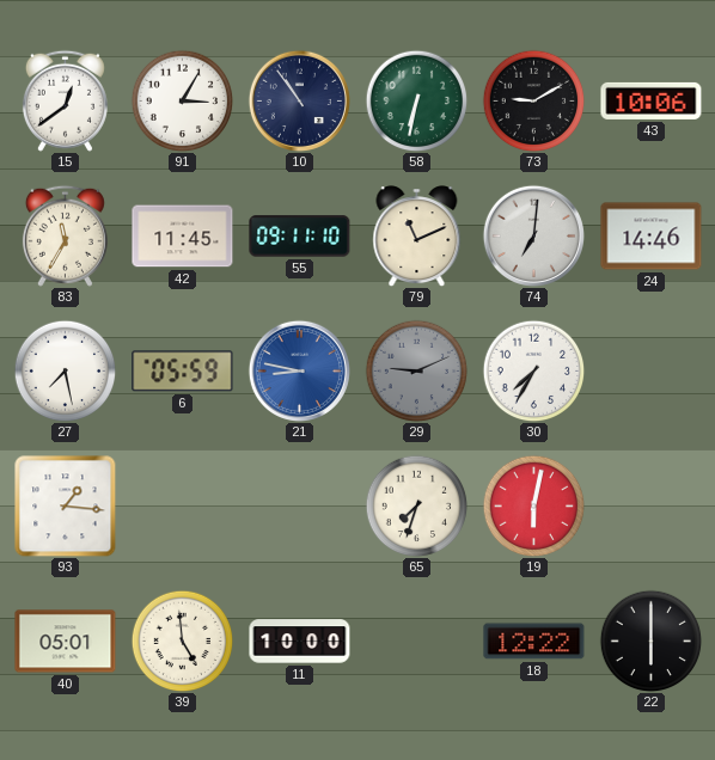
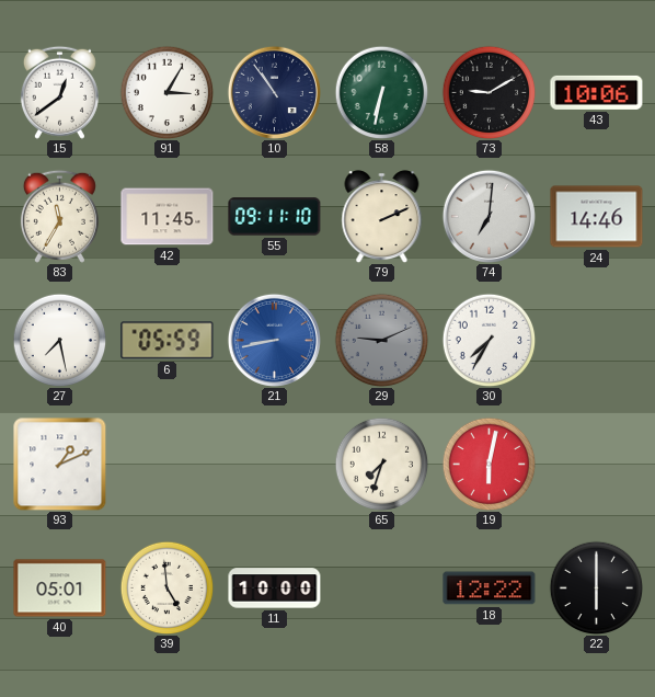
79: 11:11 -> 2:11
21: 8:47 -> 8:43
93: 1:16 -> 1:11
